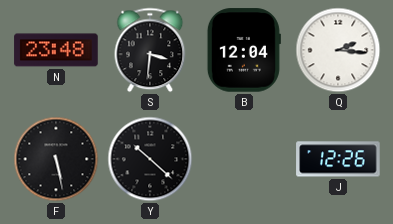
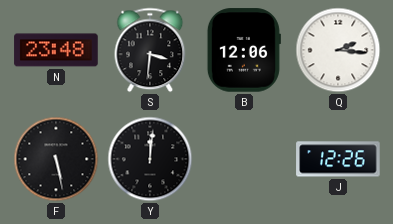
B: 12:04 -> 12:06
Y: 10:22 -> 12:01
